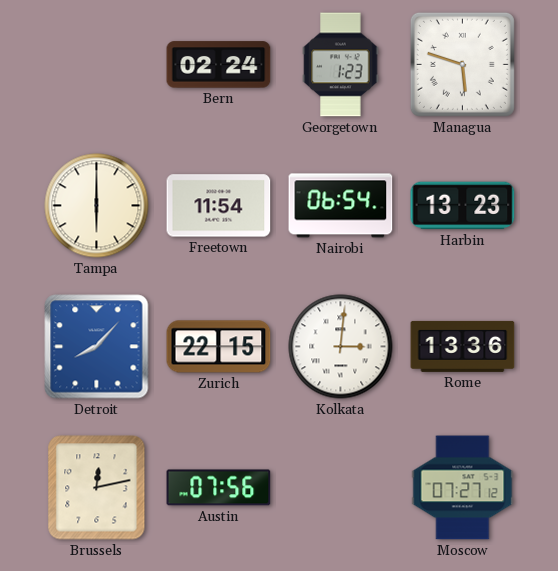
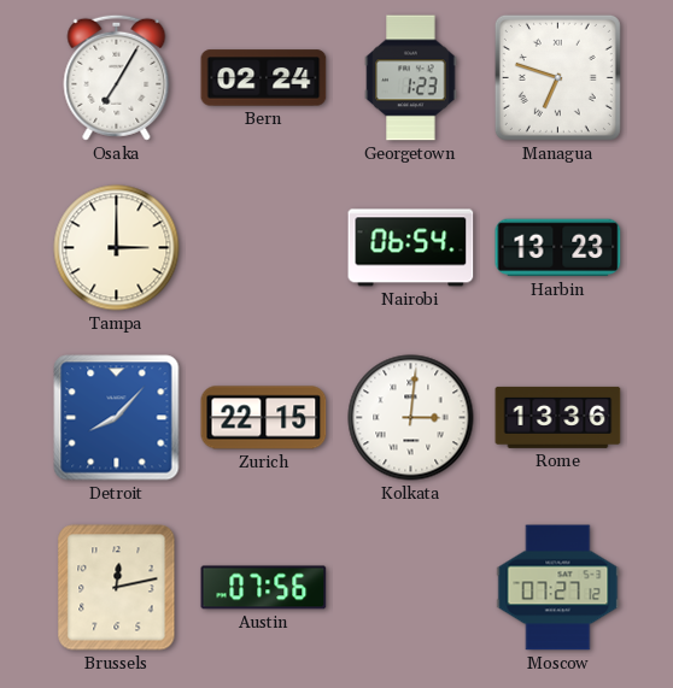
Osaka: none -> 7:05
Managua: 5:48 -> 6:48
Tampa: 6:00 -> 3:00
Freetown: 11:54 -> none
